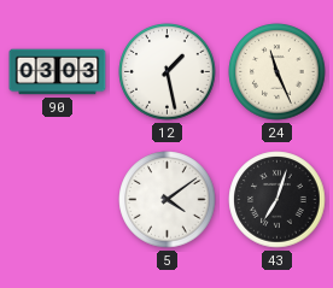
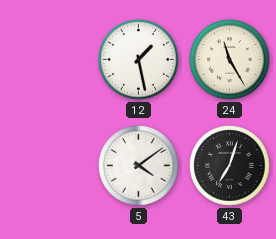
90: 03:03 -> none
24: 11:26 -> 11:25
